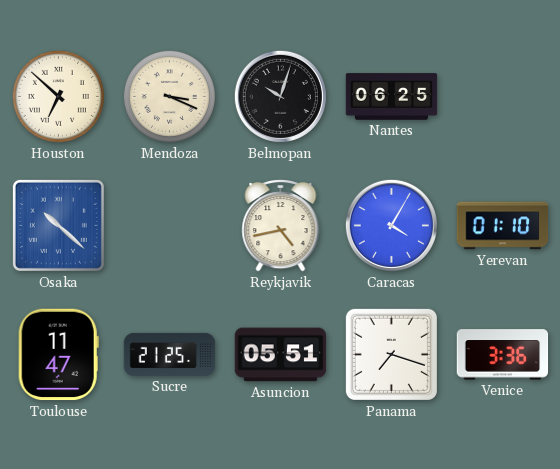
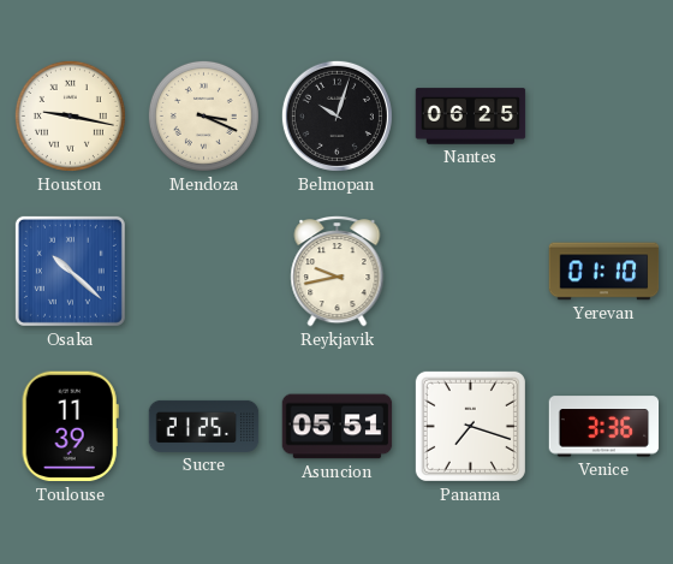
Houston: 6:52 -> 9:17
Reykjavik: 4:43 -> 9:43
Caracas: 4:05 -> none
Toulouse: 11:47 -> 11:39
